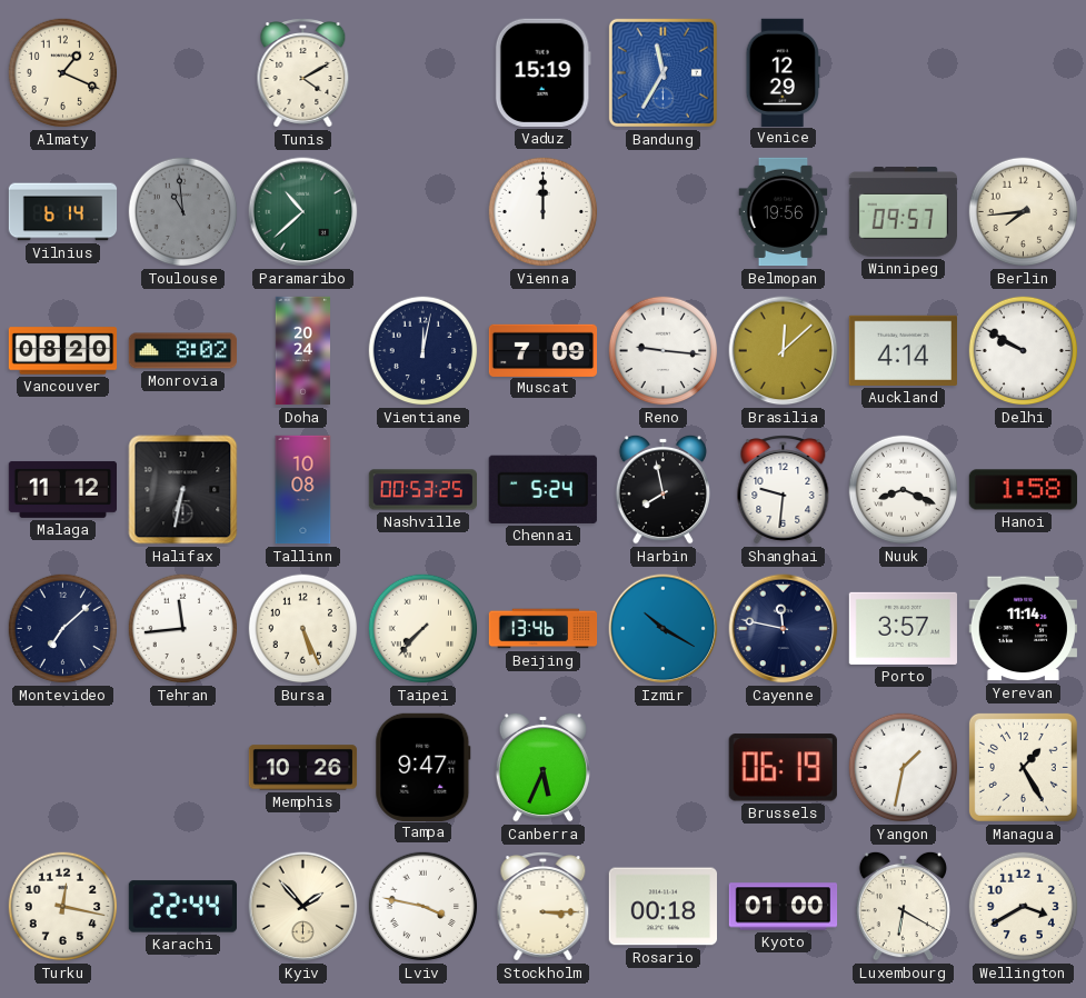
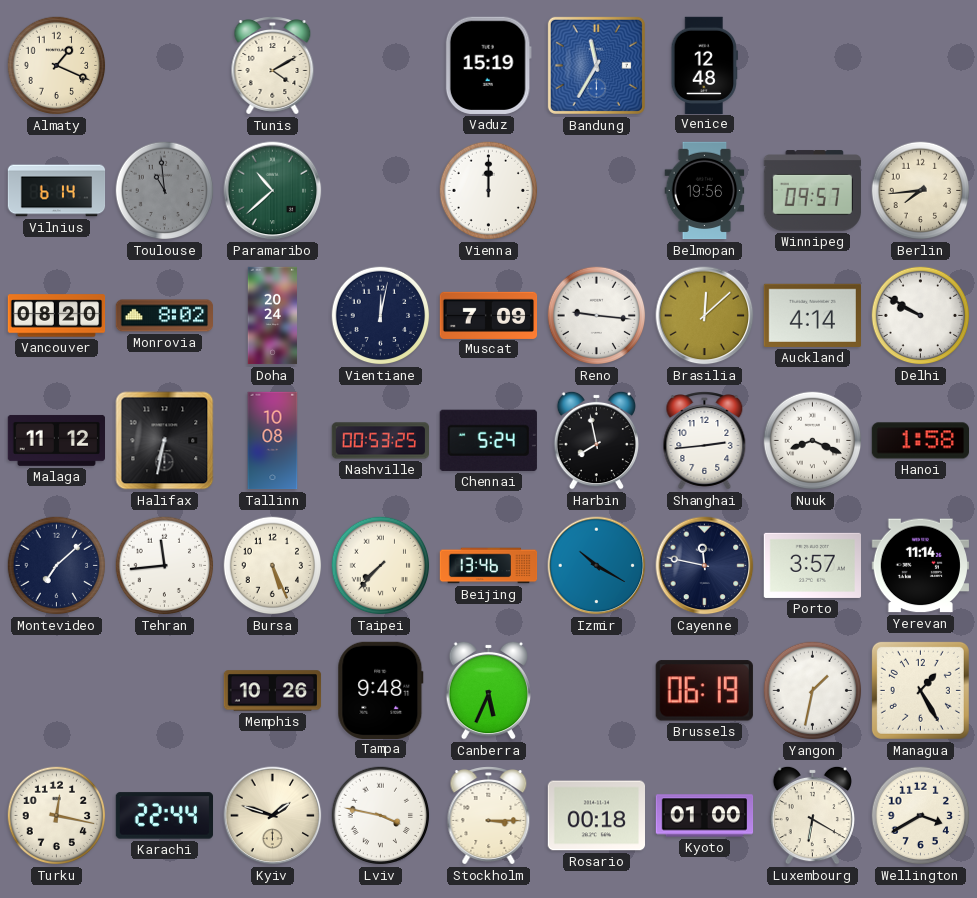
Venice: 12:29 -> 12:48
Shanghai: 9:31 -> 2:44
Tampa: 9:47 -> 9:48
Kyiv: 1:53 -> 1:48
